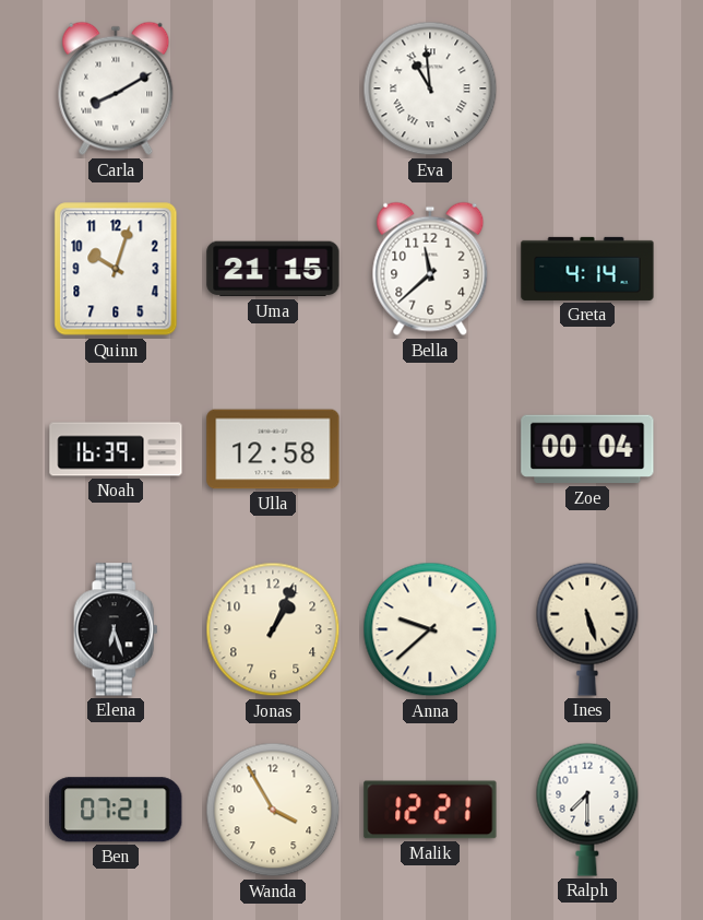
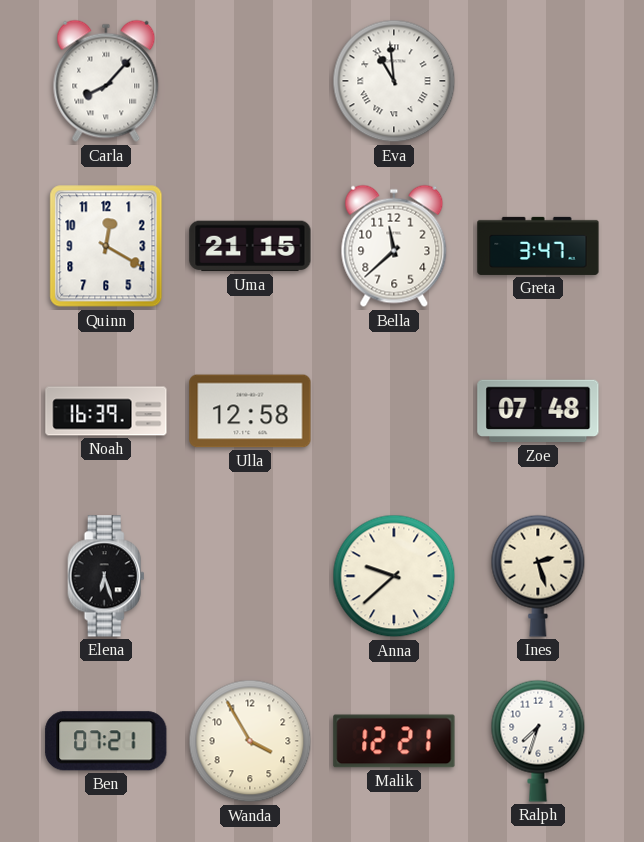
Carla: 8:10 -> 8:07
Quinn: 10:03 -> 12:20
Greta: 4:14 -> 3:47
Zoe: 00:04 -> 07:48
Jonas: 1:04 -> none
Ines: 5:27 -> 2:27
Ralph: 7:30 -> 7:33
